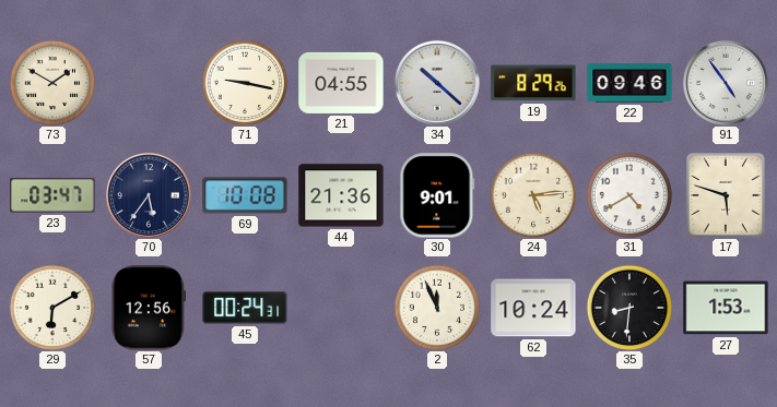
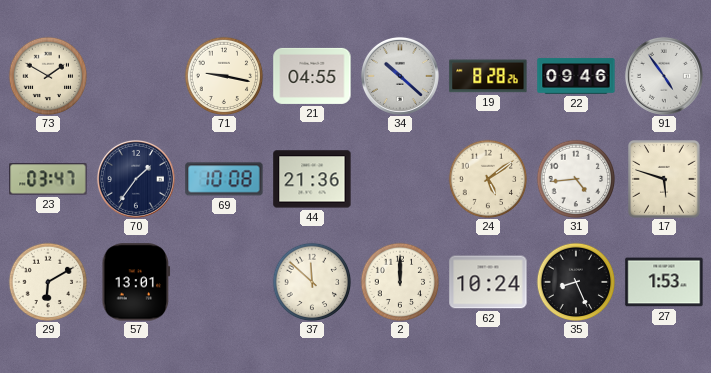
19: 8:29 -> 8:28
70: 5:36 -> 1:36
30: 9:01 -> none
24: 5:14 -> 5:09
31: 4:40 -> 4:44
57: 12:56 -> 13:01
45: 00:24 -> none
37: none -> 11:52
2: 11:56 -> 12:00
35: 8:31 -> 8:26
